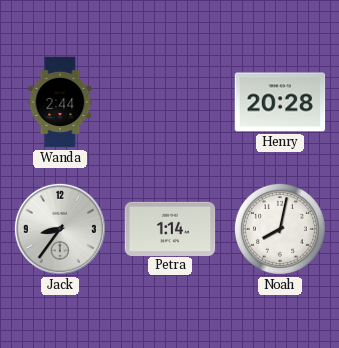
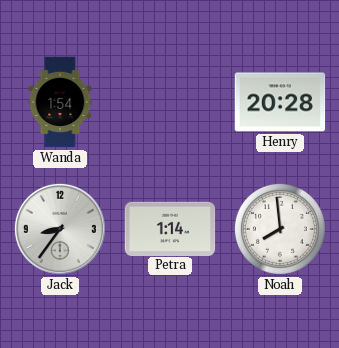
Wanda: 2:44 -> 1:54
Noah: 8:02 -> 7:59
